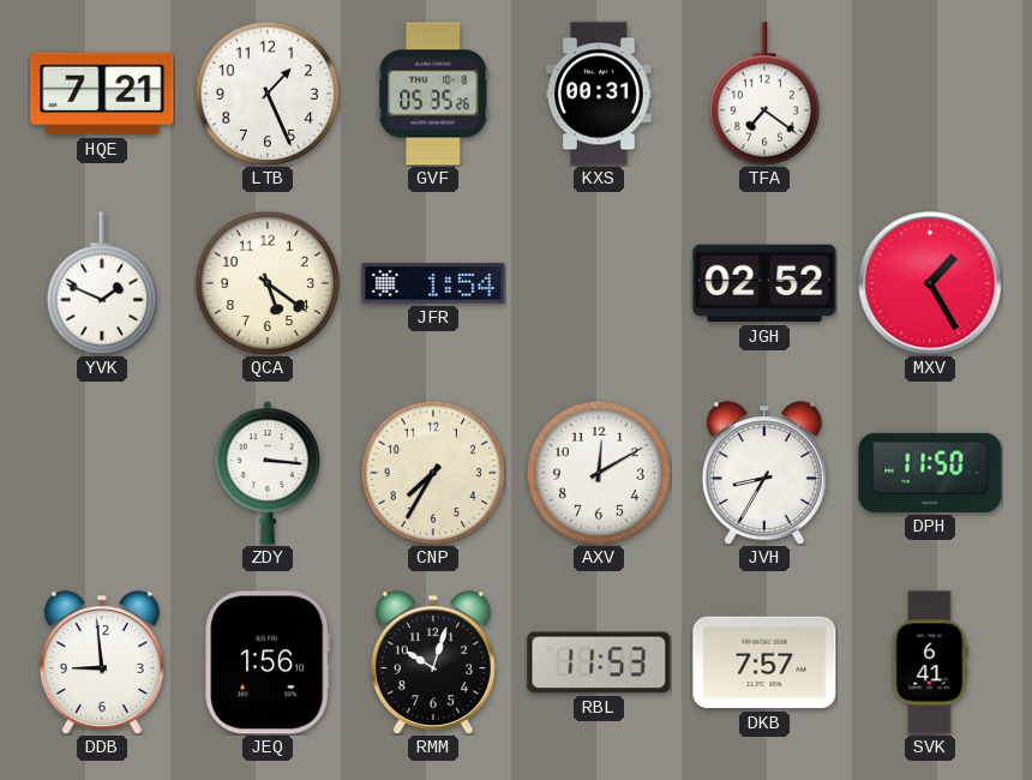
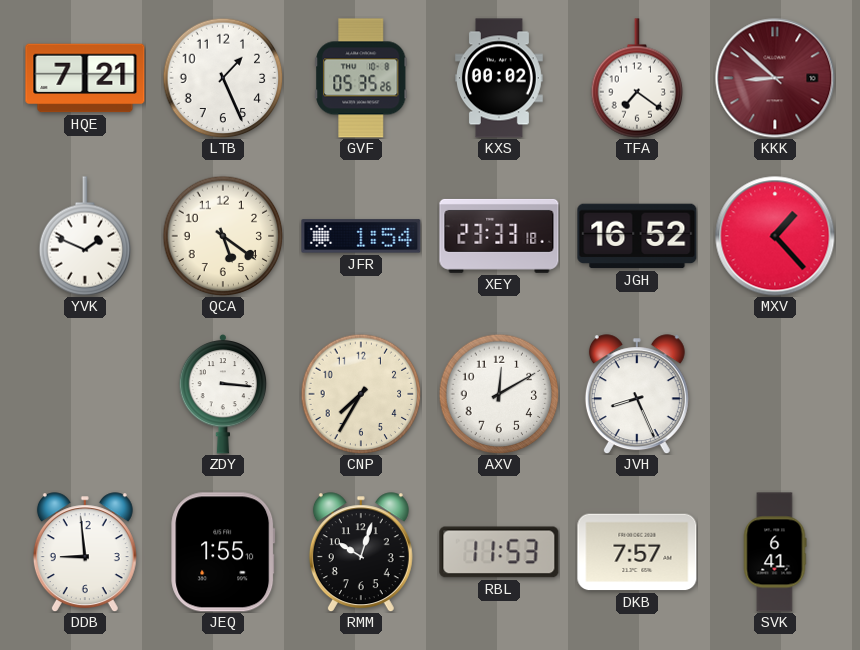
KXS: 00:31 -> 00:02
KKK: none -> 8:52
XEY: none -> 23:33
JGH: 02:52 -> 16:52
MXV: 1:25 -> 1:23
JVH: 8:35 -> 8:26
DPH: 11:50 -> none
JEQ: 1:56 -> 1:55
